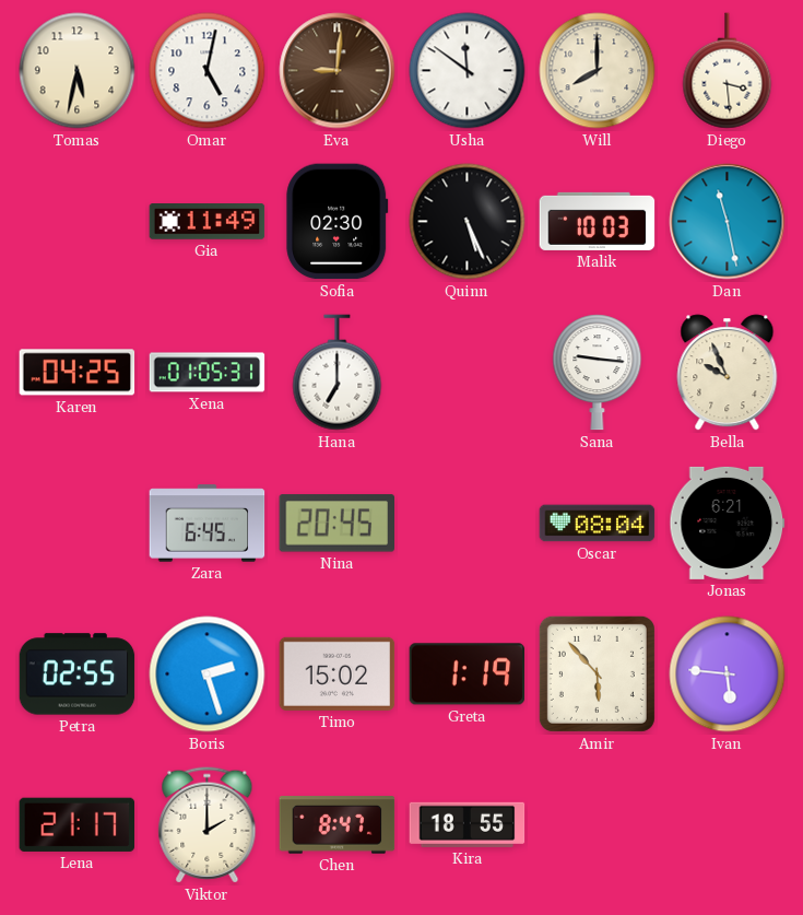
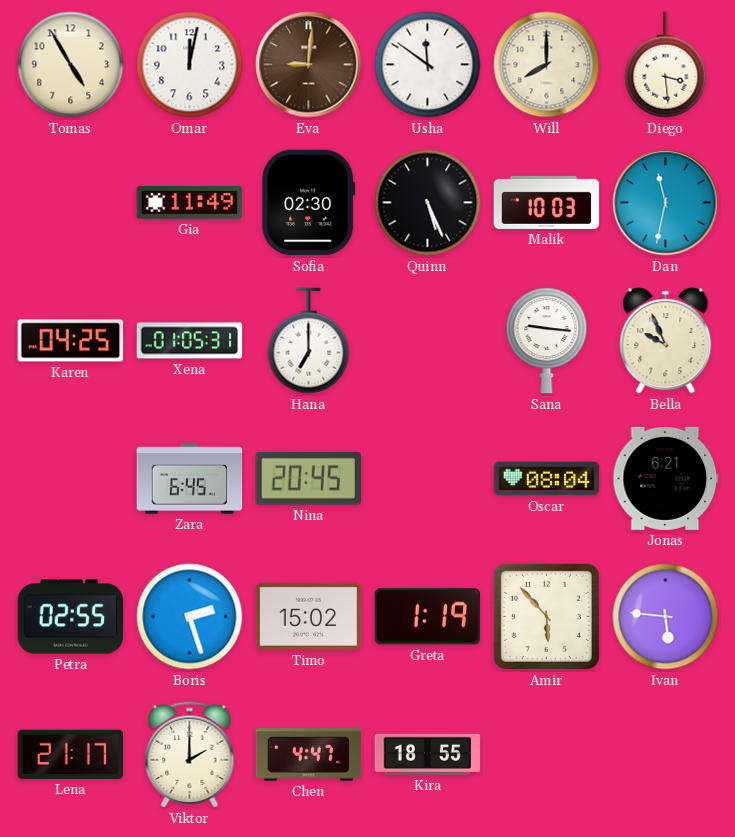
Tomas: 5:32 -> 4:55
Omar: 5:02 -> 12:02
Dan: 11:28 -> 11:32
Chen: 8:47 -> 4:47
